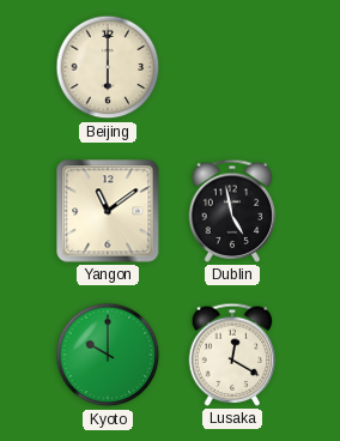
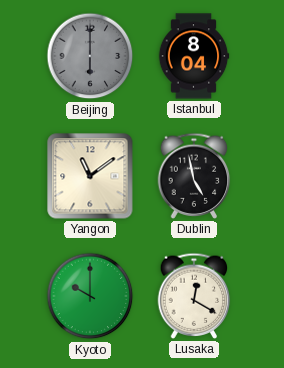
Beijing dial: cream -> grey
Istanbul: none -> 8:04
